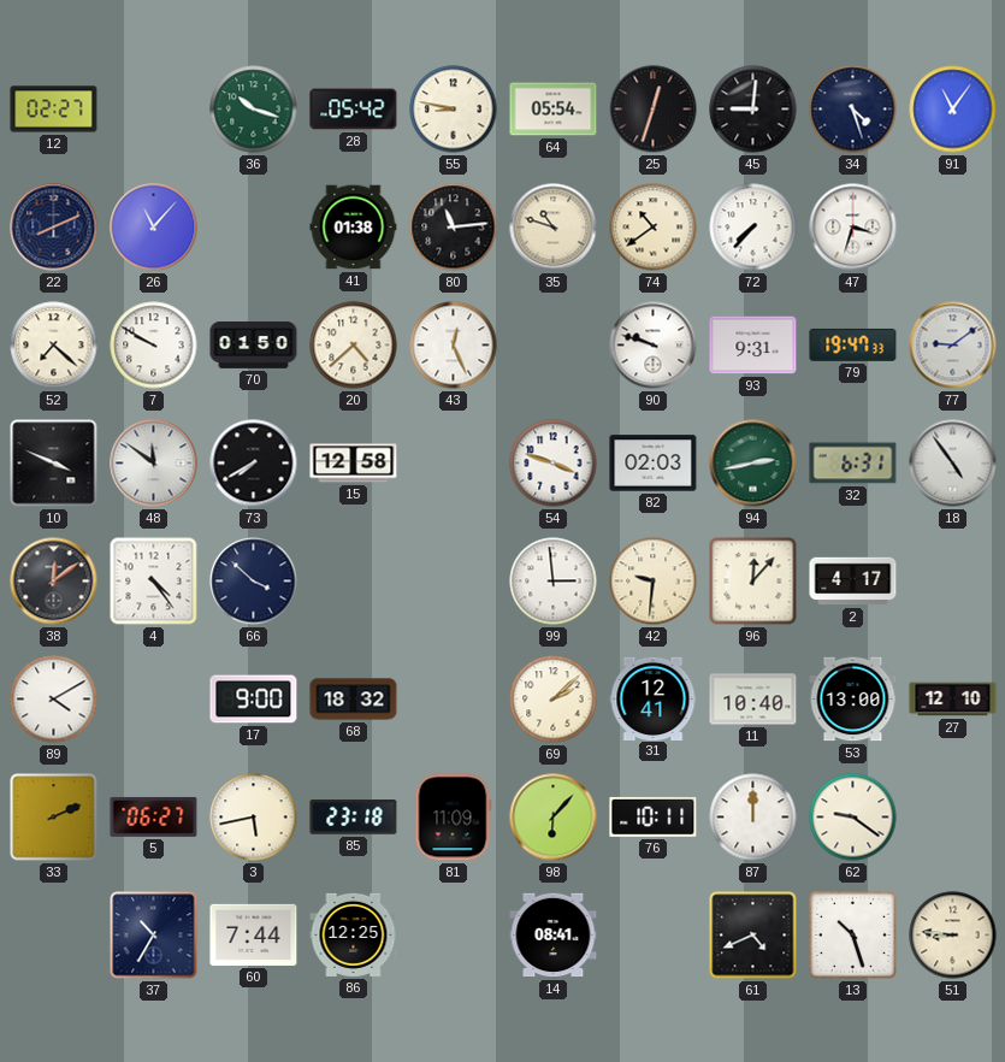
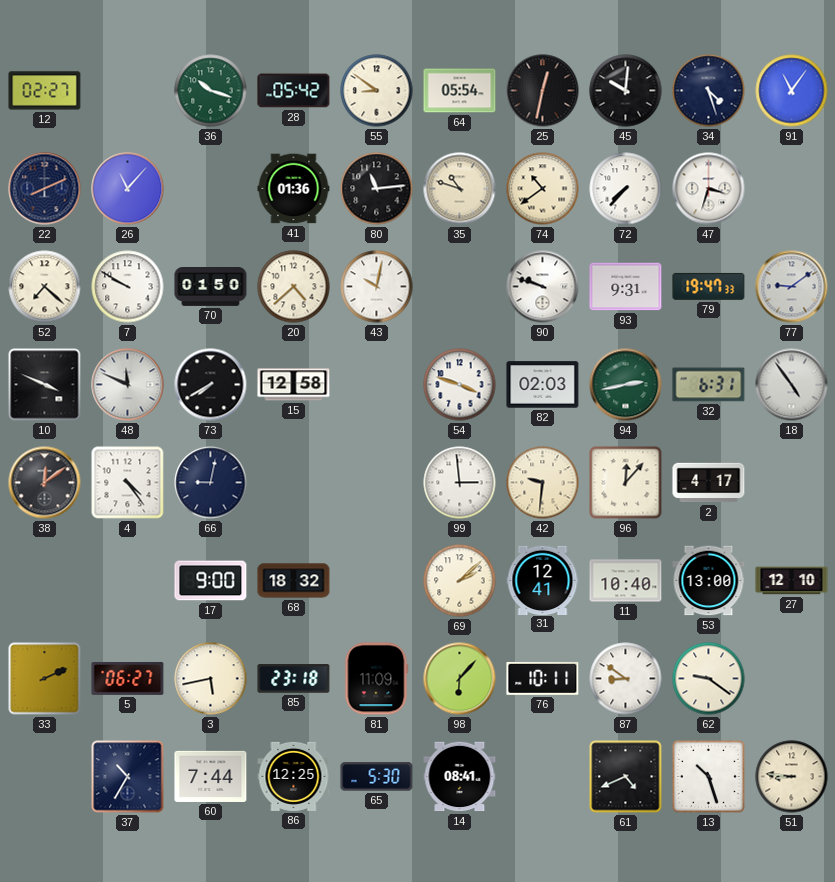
55: 8:47 -> 8:51
25: 12:33 -> 12:32
45: 9:01 -> 10:01
41: 01:38 -> 01:36
43: 12:26 -> 10:02
48: 11:51 -> 11:49
66: 3:52 -> 9:02
89: 4:10 -> none
87: 12:00 -> 8:51
65: none -> 5:30
